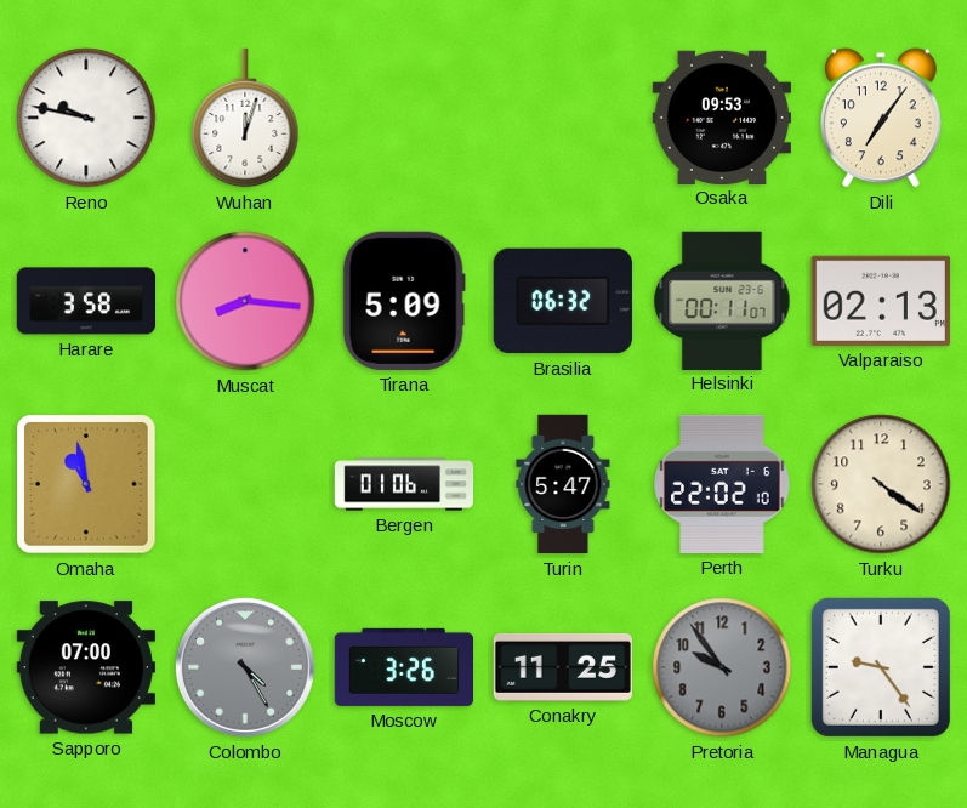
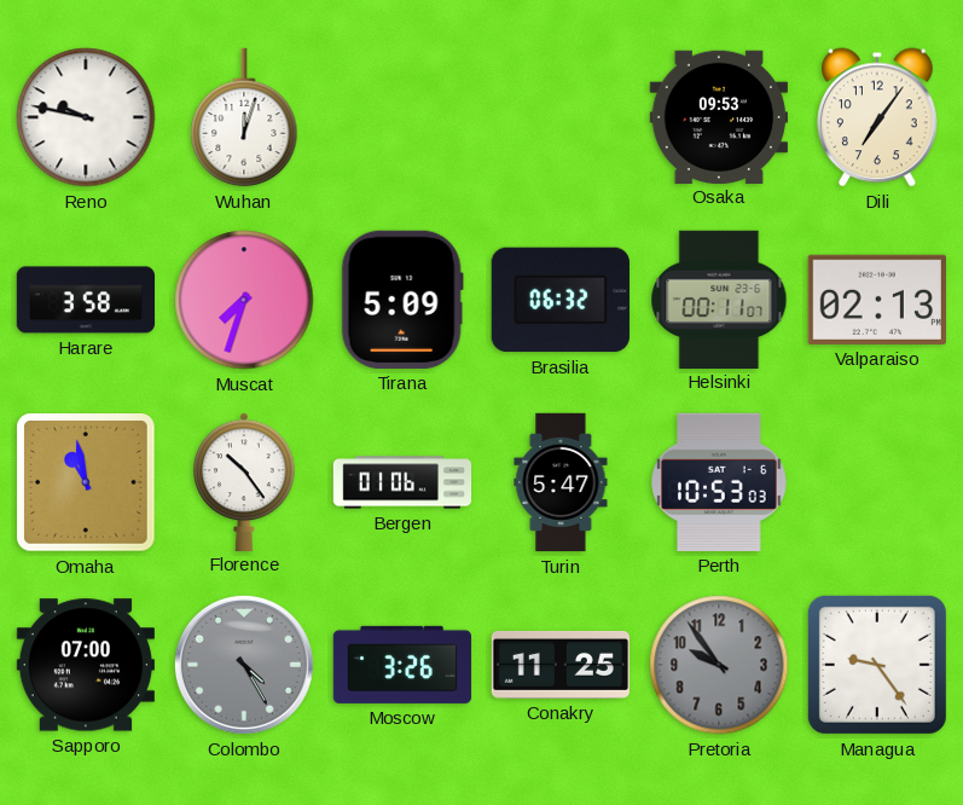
Muscat: 8:16 -> 7:33
Florence: none -> 10:24
Perth: 22:02 -> 10:53
Turku: 4:21 -> none
